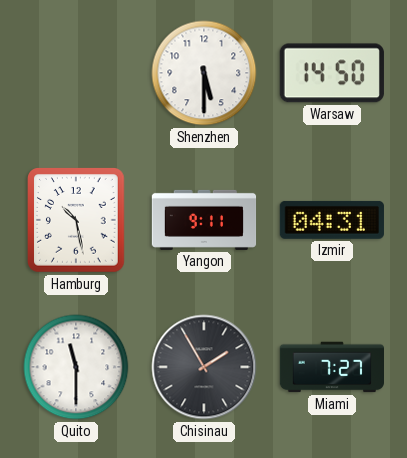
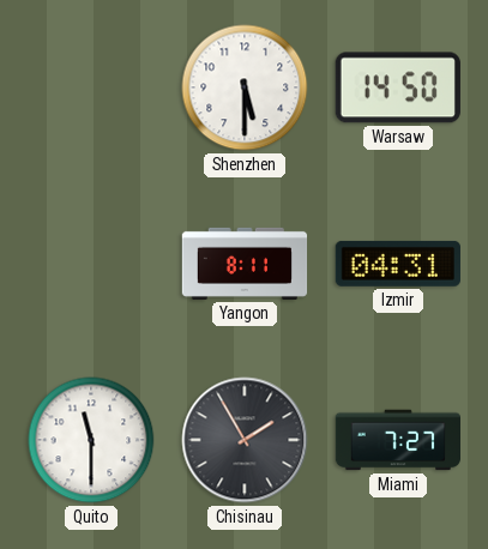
Hamburg: 10:28 -> none
Yangon: 9:11 -> 8:11
